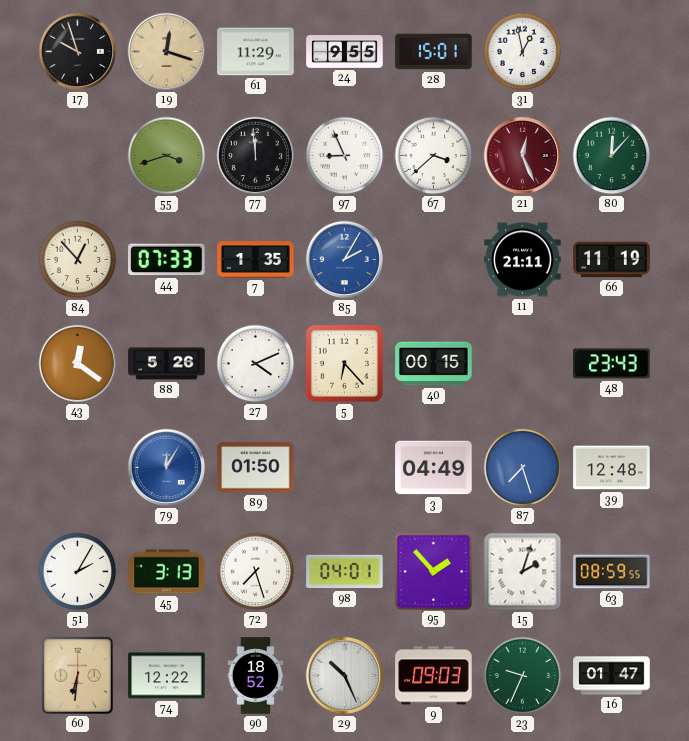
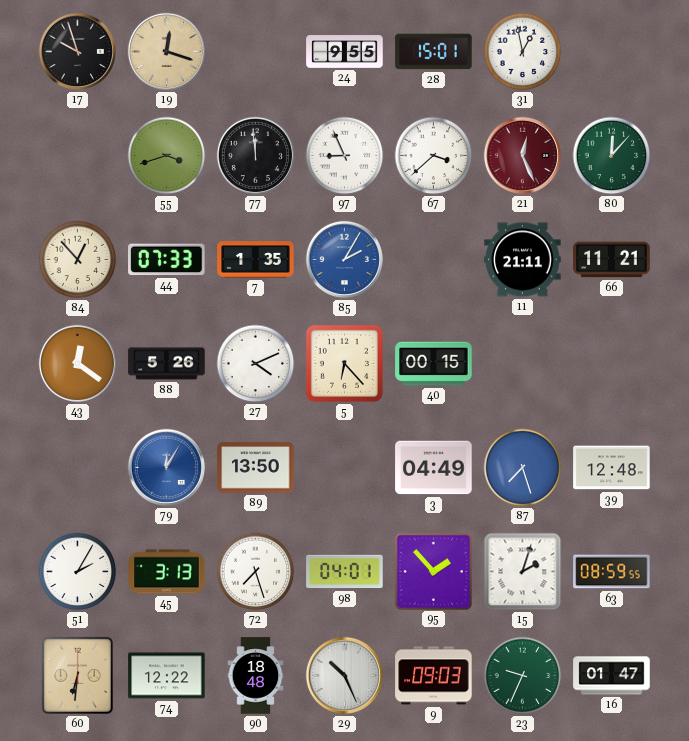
61: 11:29 -> none
66: 11:19 -> 11:21
48: 23:43 -> none
89: 01:50 -> 13:50
90: 18:52 -> 18:48
